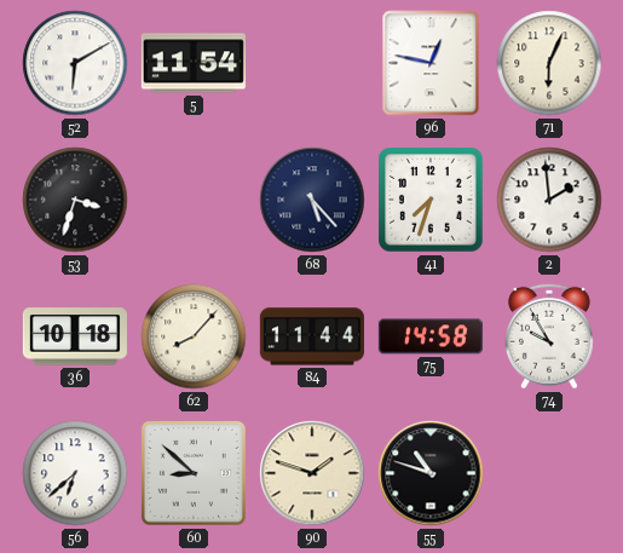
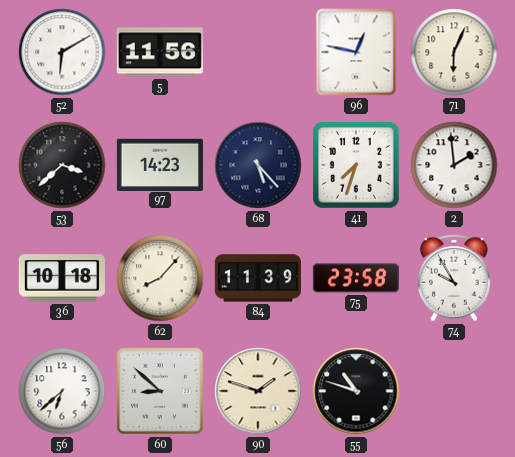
5: 11:54 -> 11:56
53: 3:33 -> 3:38
97: none -> 14:23
84: 11:44 -> 11:39
75: 14:58 -> 23:58
